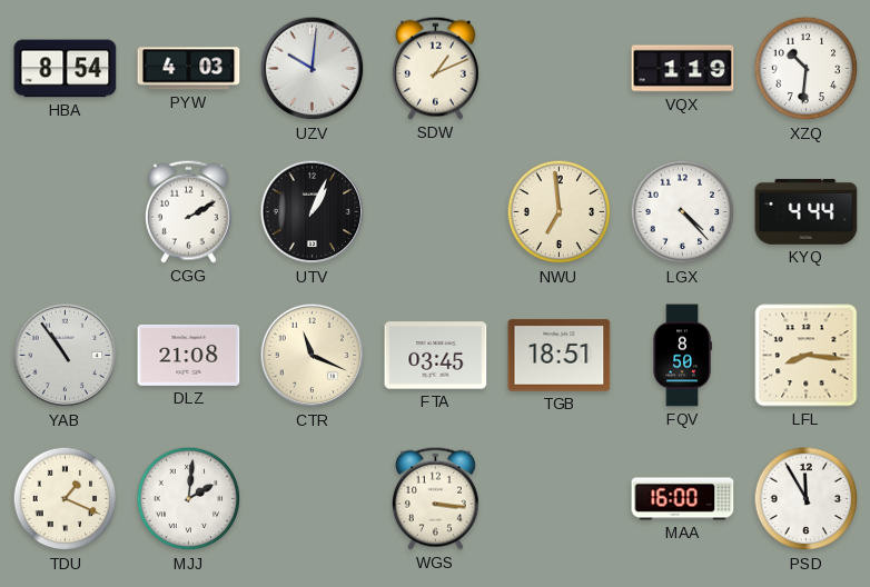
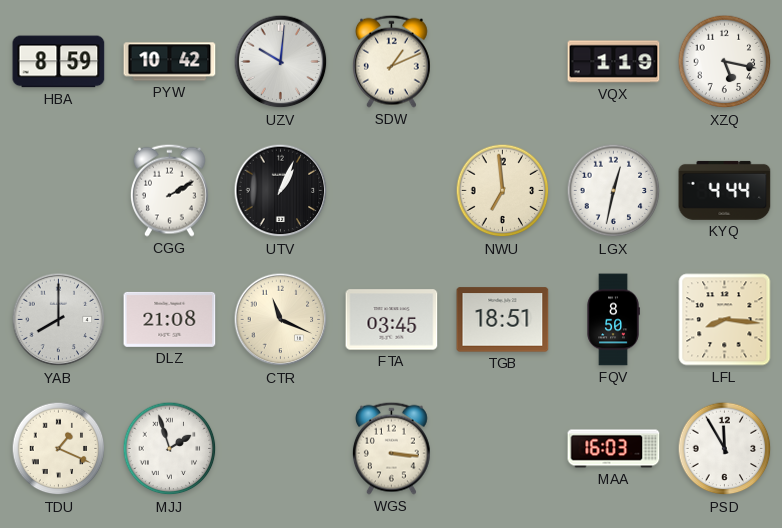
HBA: 8:54 -> 8:59
PYW: 4:03 -> 10:42
XZQ: 10:31 -> 5:17
LGX: 4:23 -> 12:32
YAB: 10:54 -> 8:00
MJJ: 2:01 -> 1:57
MAA: 16:00 -> 16:03
